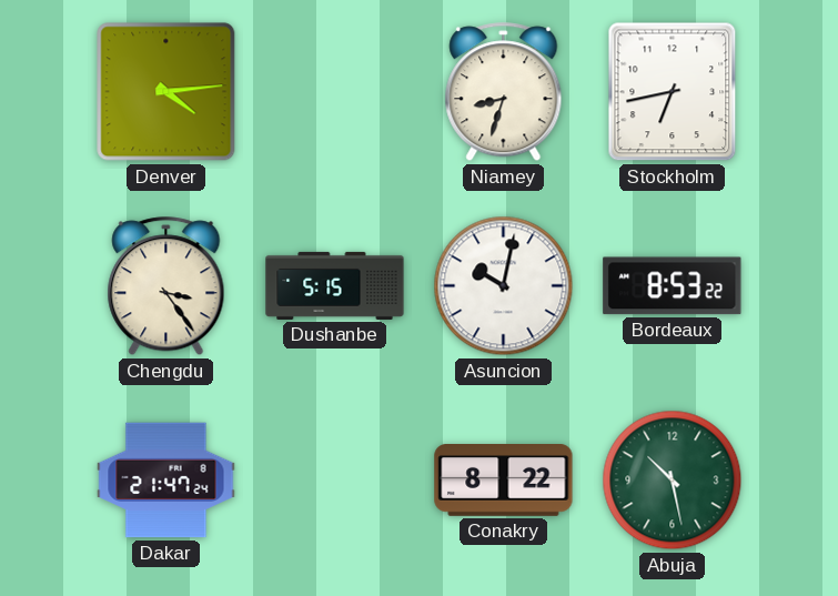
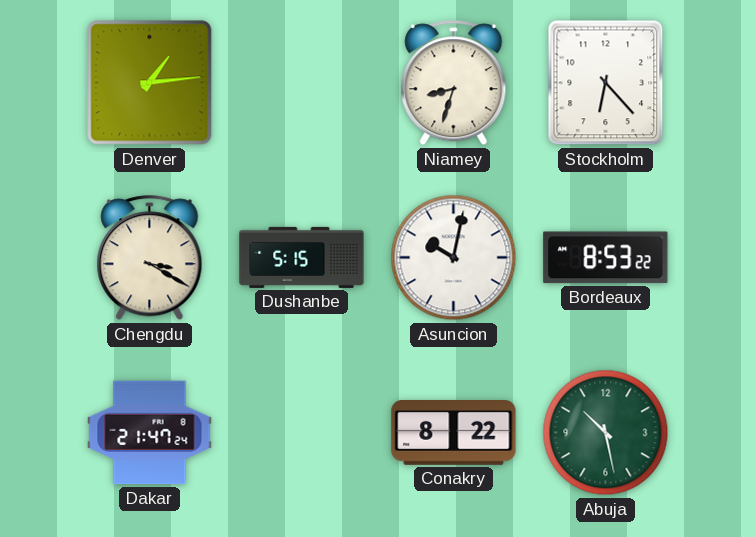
Denver: 4:14 -> 1:14
Stockholm: 6:43 -> 6:23
Chengdu: 3:24 -> 3:20
